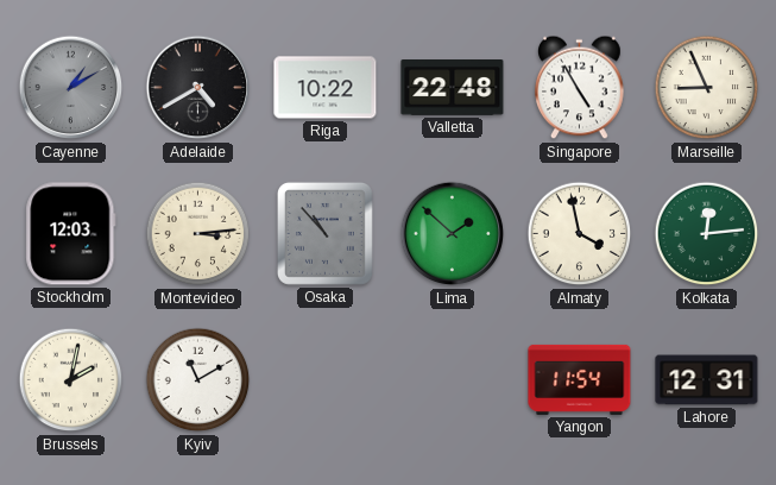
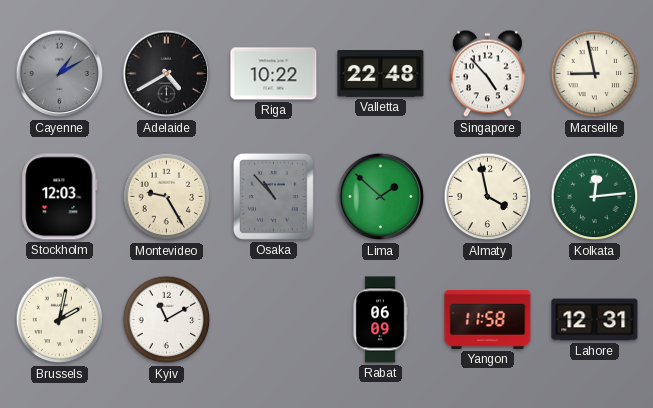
Singapore: 4:55 -> 4:53
Marseille: 8:56 -> 8:58
Montevideo: 3:14 -> 9:25
Rabat: none -> 06:09
Yangon: 11:54 -> 11:58
